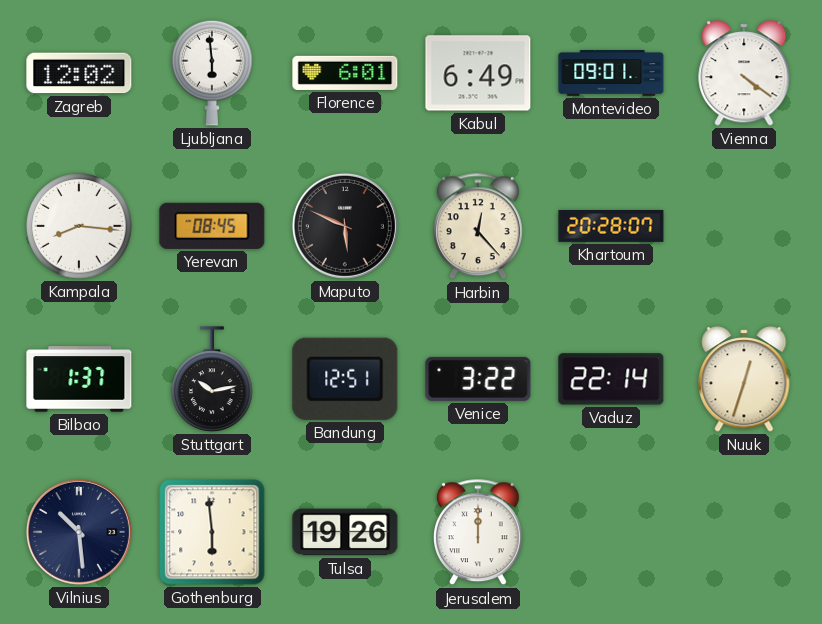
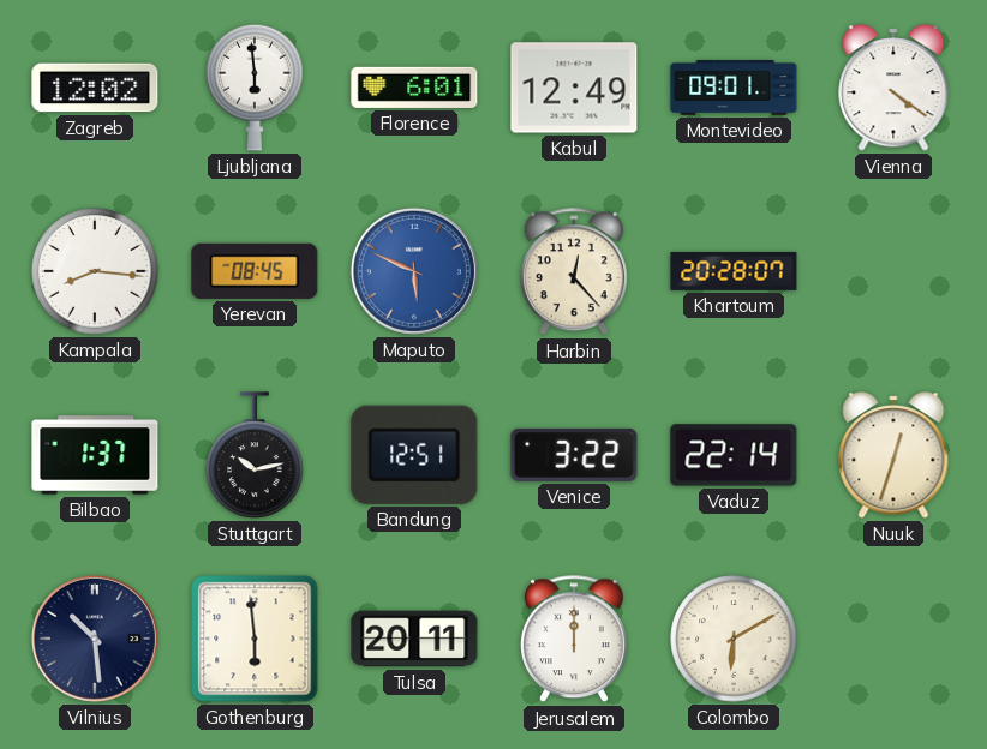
Kabul: 6:49 -> 12:49
Maputo dial: black -> blue
Tulsa: 19:26 -> 20:11
Colombo: none -> 6:10
